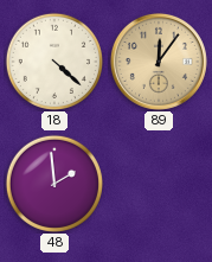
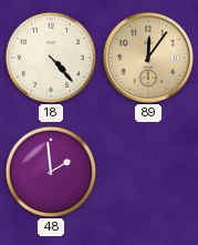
18: 4:22 -> 4:23
